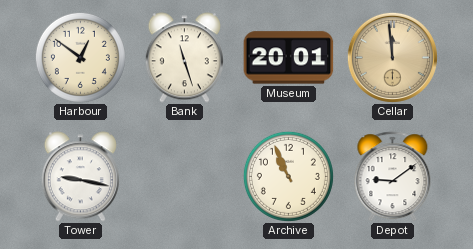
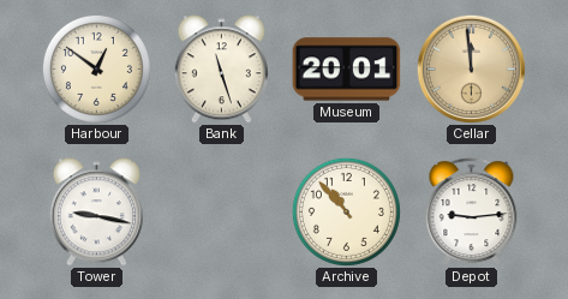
Archive: 10:56 -> 10:53
Depot: 9:09 -> 9:14
